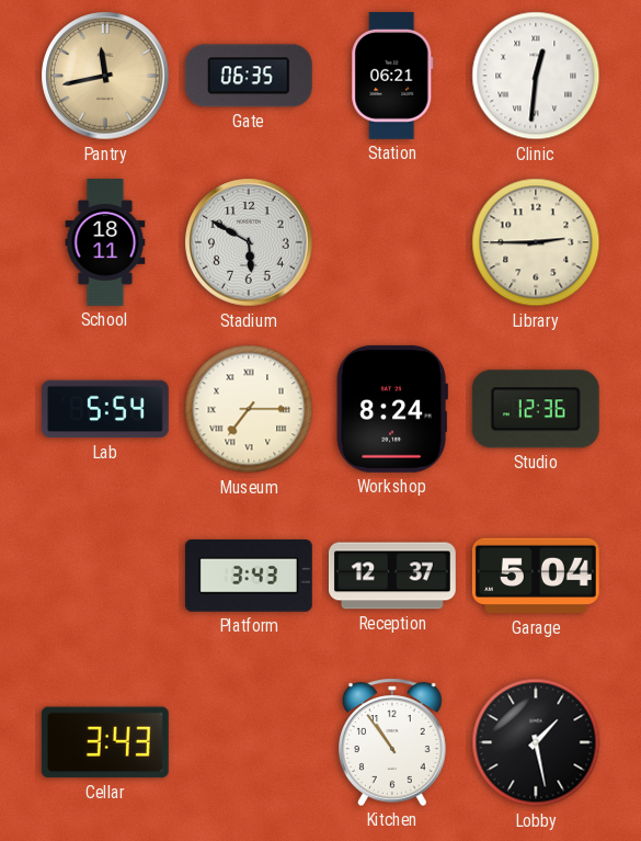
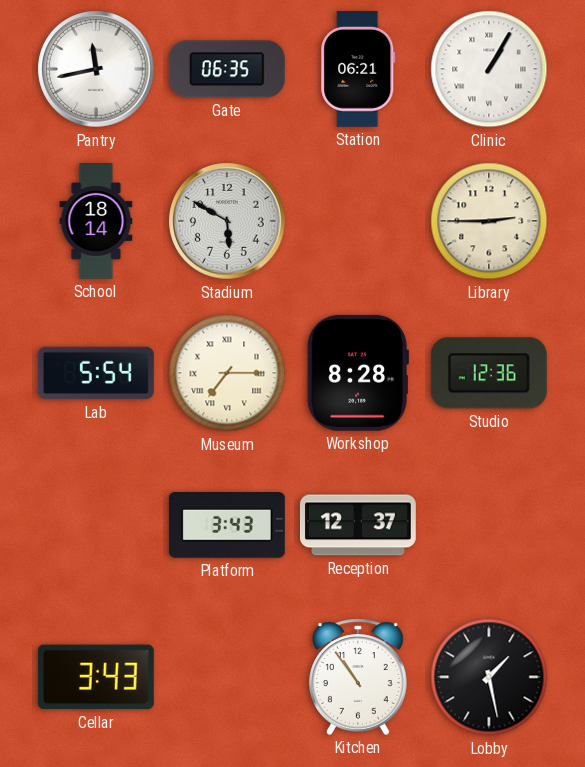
Pantry dial: champagne -> white
Clinic: 12:31 -> 1:05
School: 18:11 -> 18:14
Workshop: 8:24 -> 8:28
Garage: 5:04 -> none
